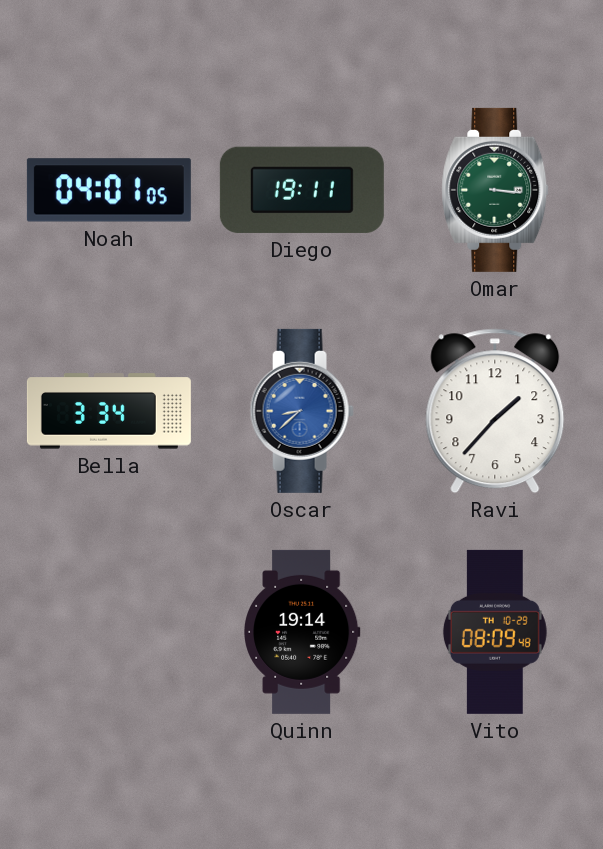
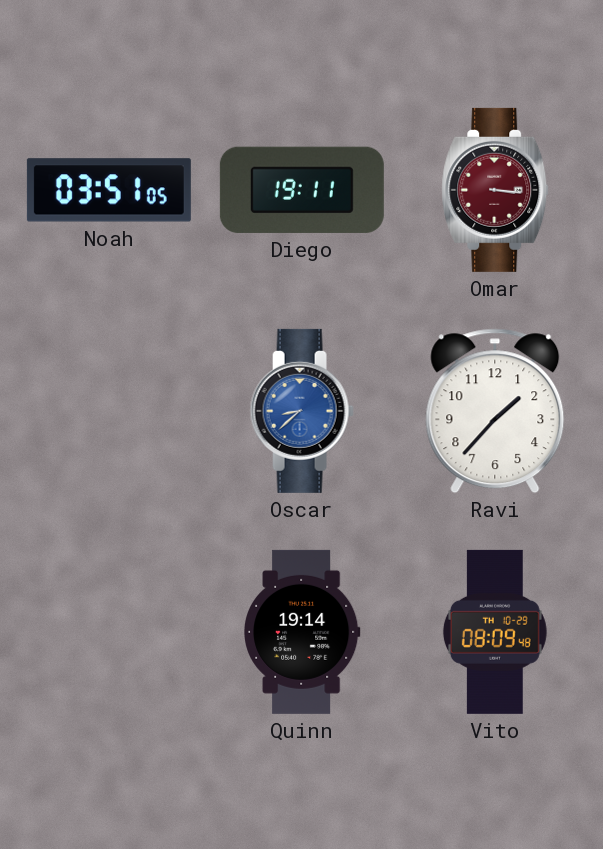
Noah: 04:01 -> 03:51
Omar dial: green -> burgundy
Bella: 3:34 -> none
